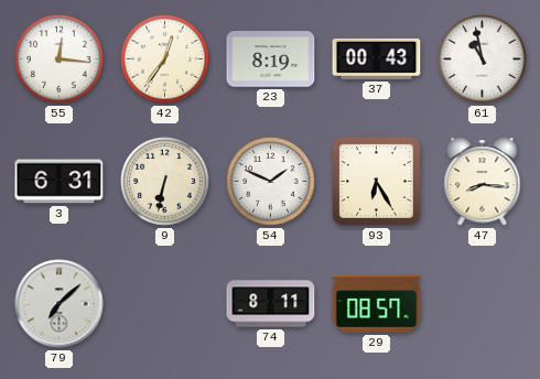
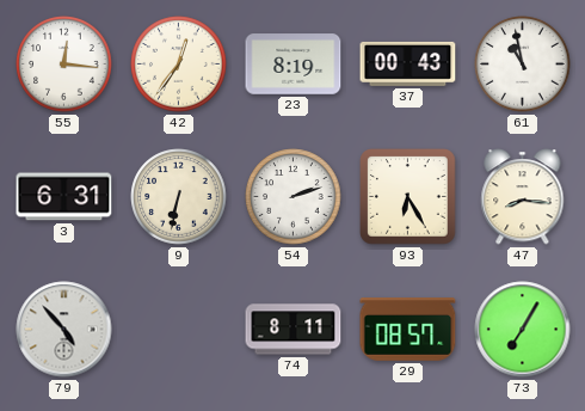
54: 1:49 -> 2:12
79: 7:08 -> 4:53
73: none -> 7:05
